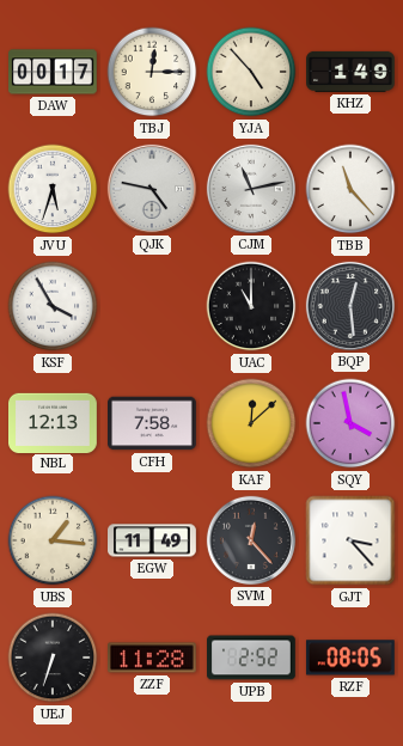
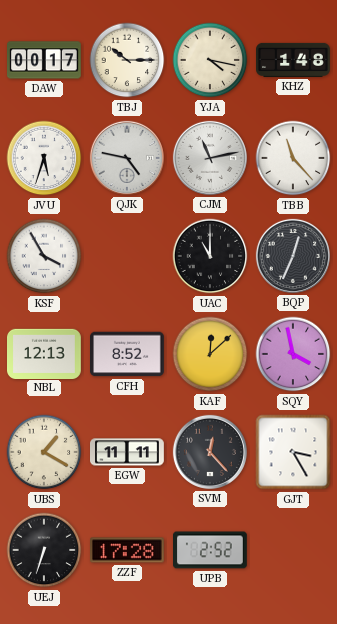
TBJ: 12:15 -> 10:15
YJA: 4:53 -> 4:17
KHZ: 1:49 -> 1:48
BQP: 12:29 -> 12:34
CFH: 7:58 -> 8:52
UBS: 1:16 -> 1:20
EGW: 11:49 -> 11:11
GJT: 3:23 -> 3:25
ZZF: 11:28 -> 17:28
RZF: 08:05 -> none
